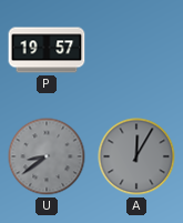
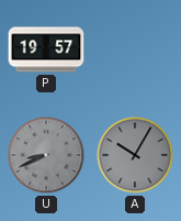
U: 8:39 -> 8:41
A: 12:05 -> 10:05
